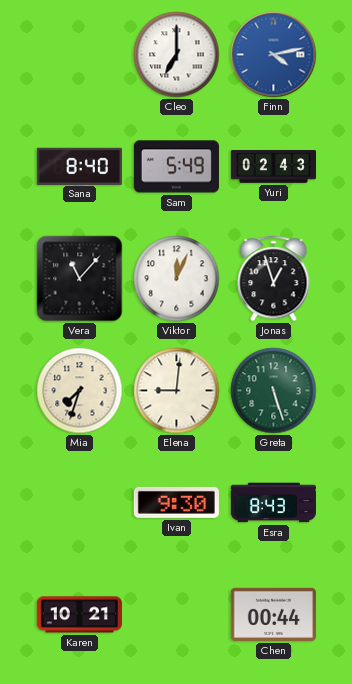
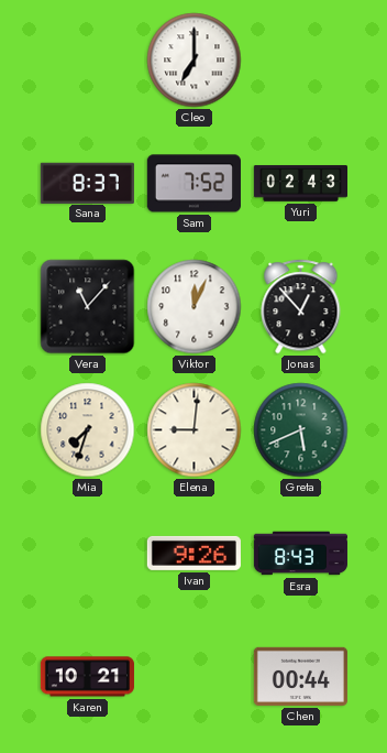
Finn: 4:13 -> none
Sana: 8:40 -> 8:37
Sam: 5:49 -> 7:52
Jonas: 12:57 -> 12:53
Greta: 5:27 -> 5:41
Ivan: 9:30 -> 9:26
